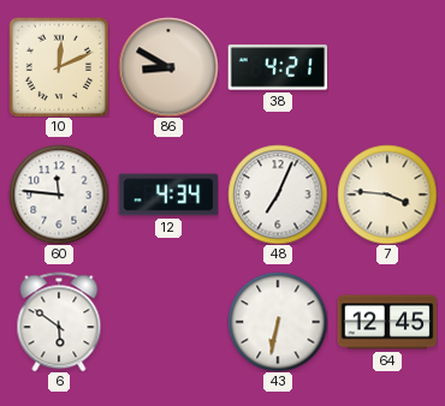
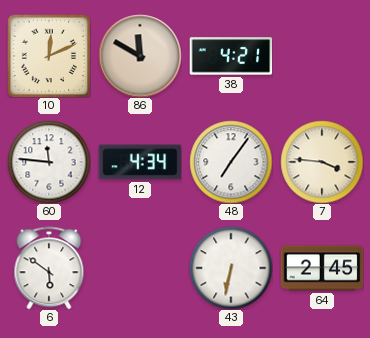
86: 8:50 -> 11:50
48: 7:04 -> 7:06
64: 12:45 -> 2:45
